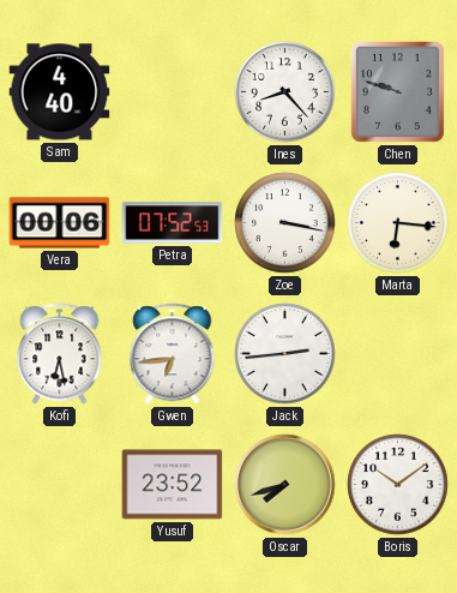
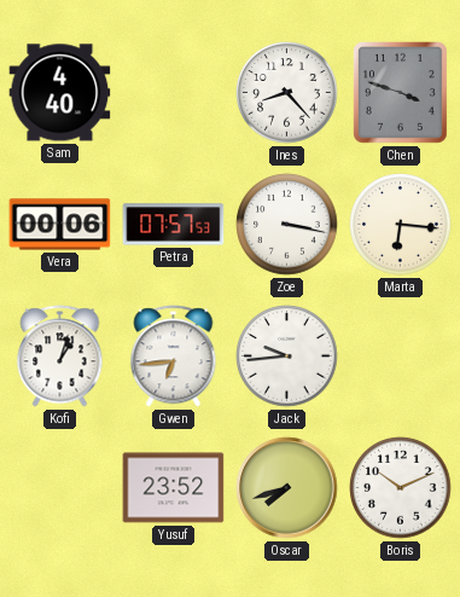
Chen: 9:48 -> 3:48
Petra: 07:52 -> 07:57
Kofi: 6:28 -> 1:03
Jack: 2:44 -> 9:44
Boris: 10:09 -> 10:11
